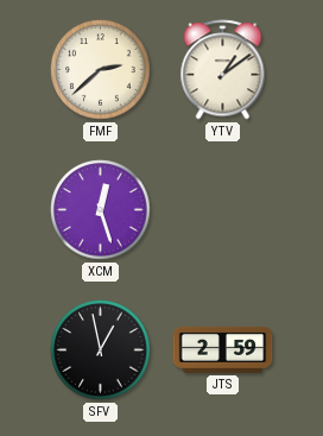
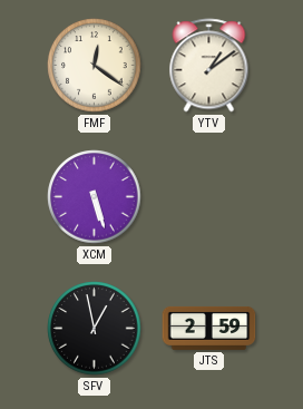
FMF: 2:38 -> 12:21
XCM: 12:27 -> 5:27
